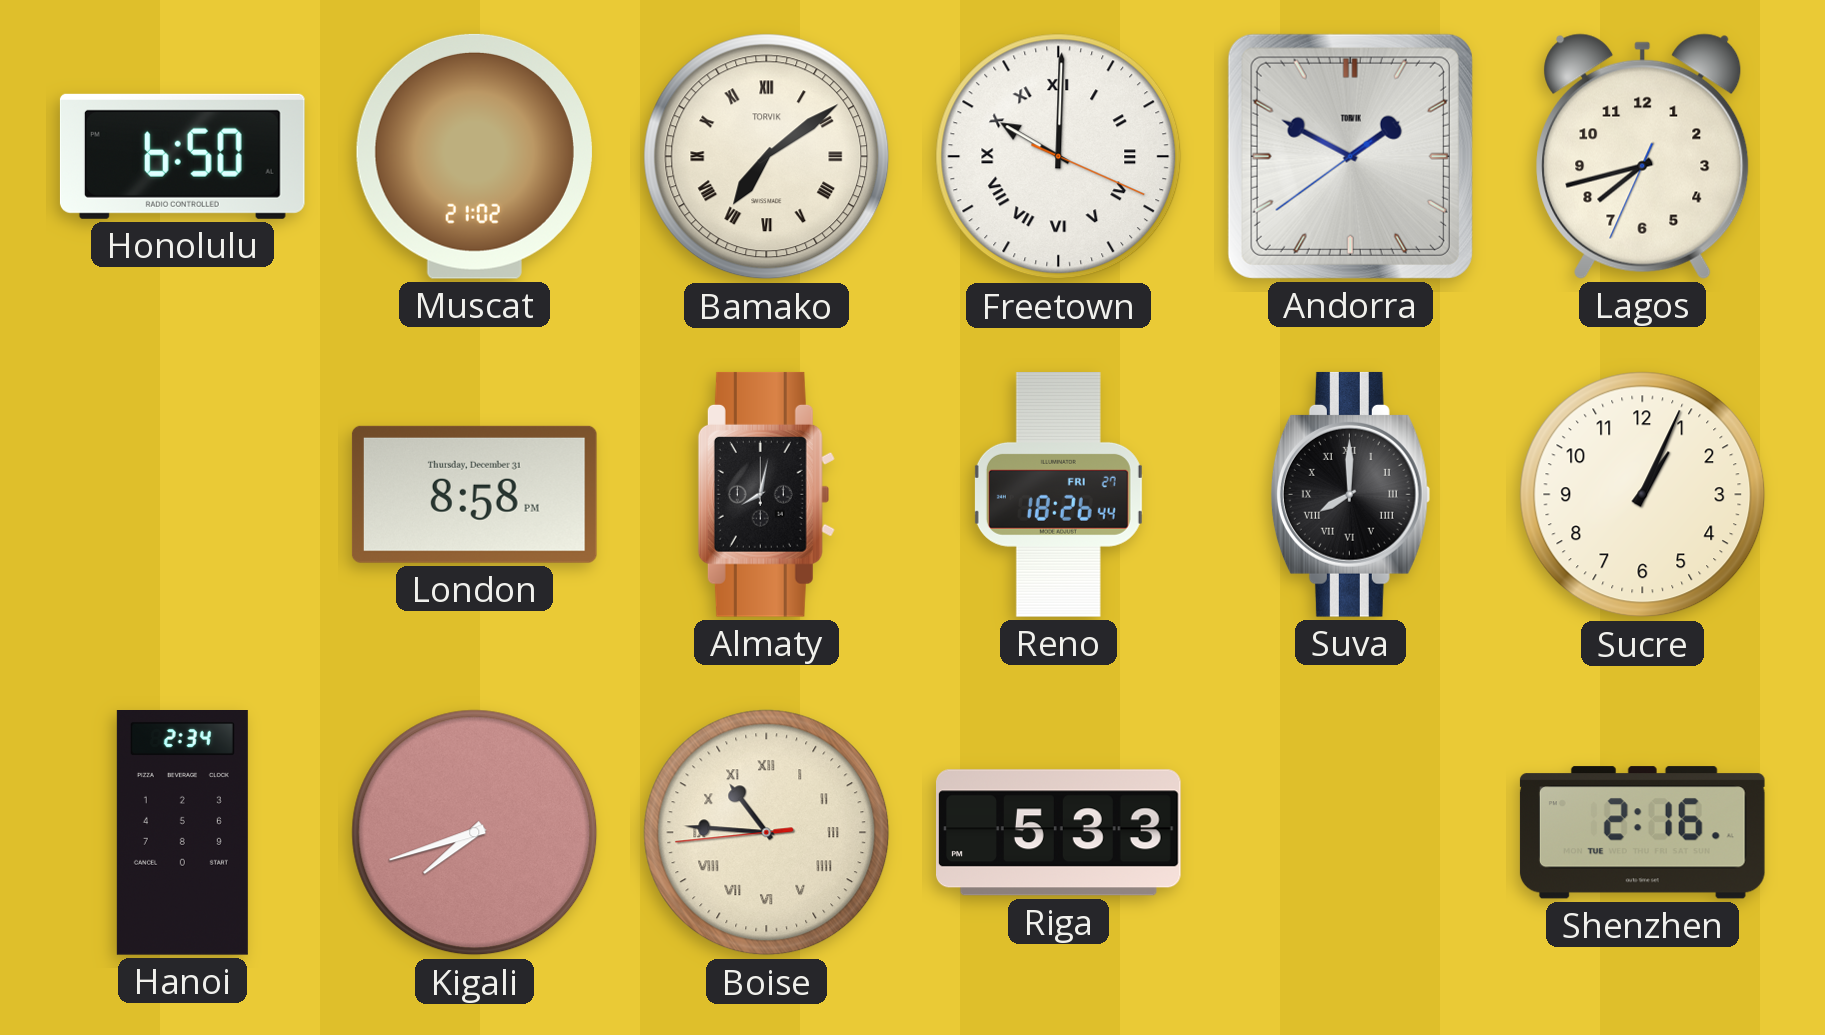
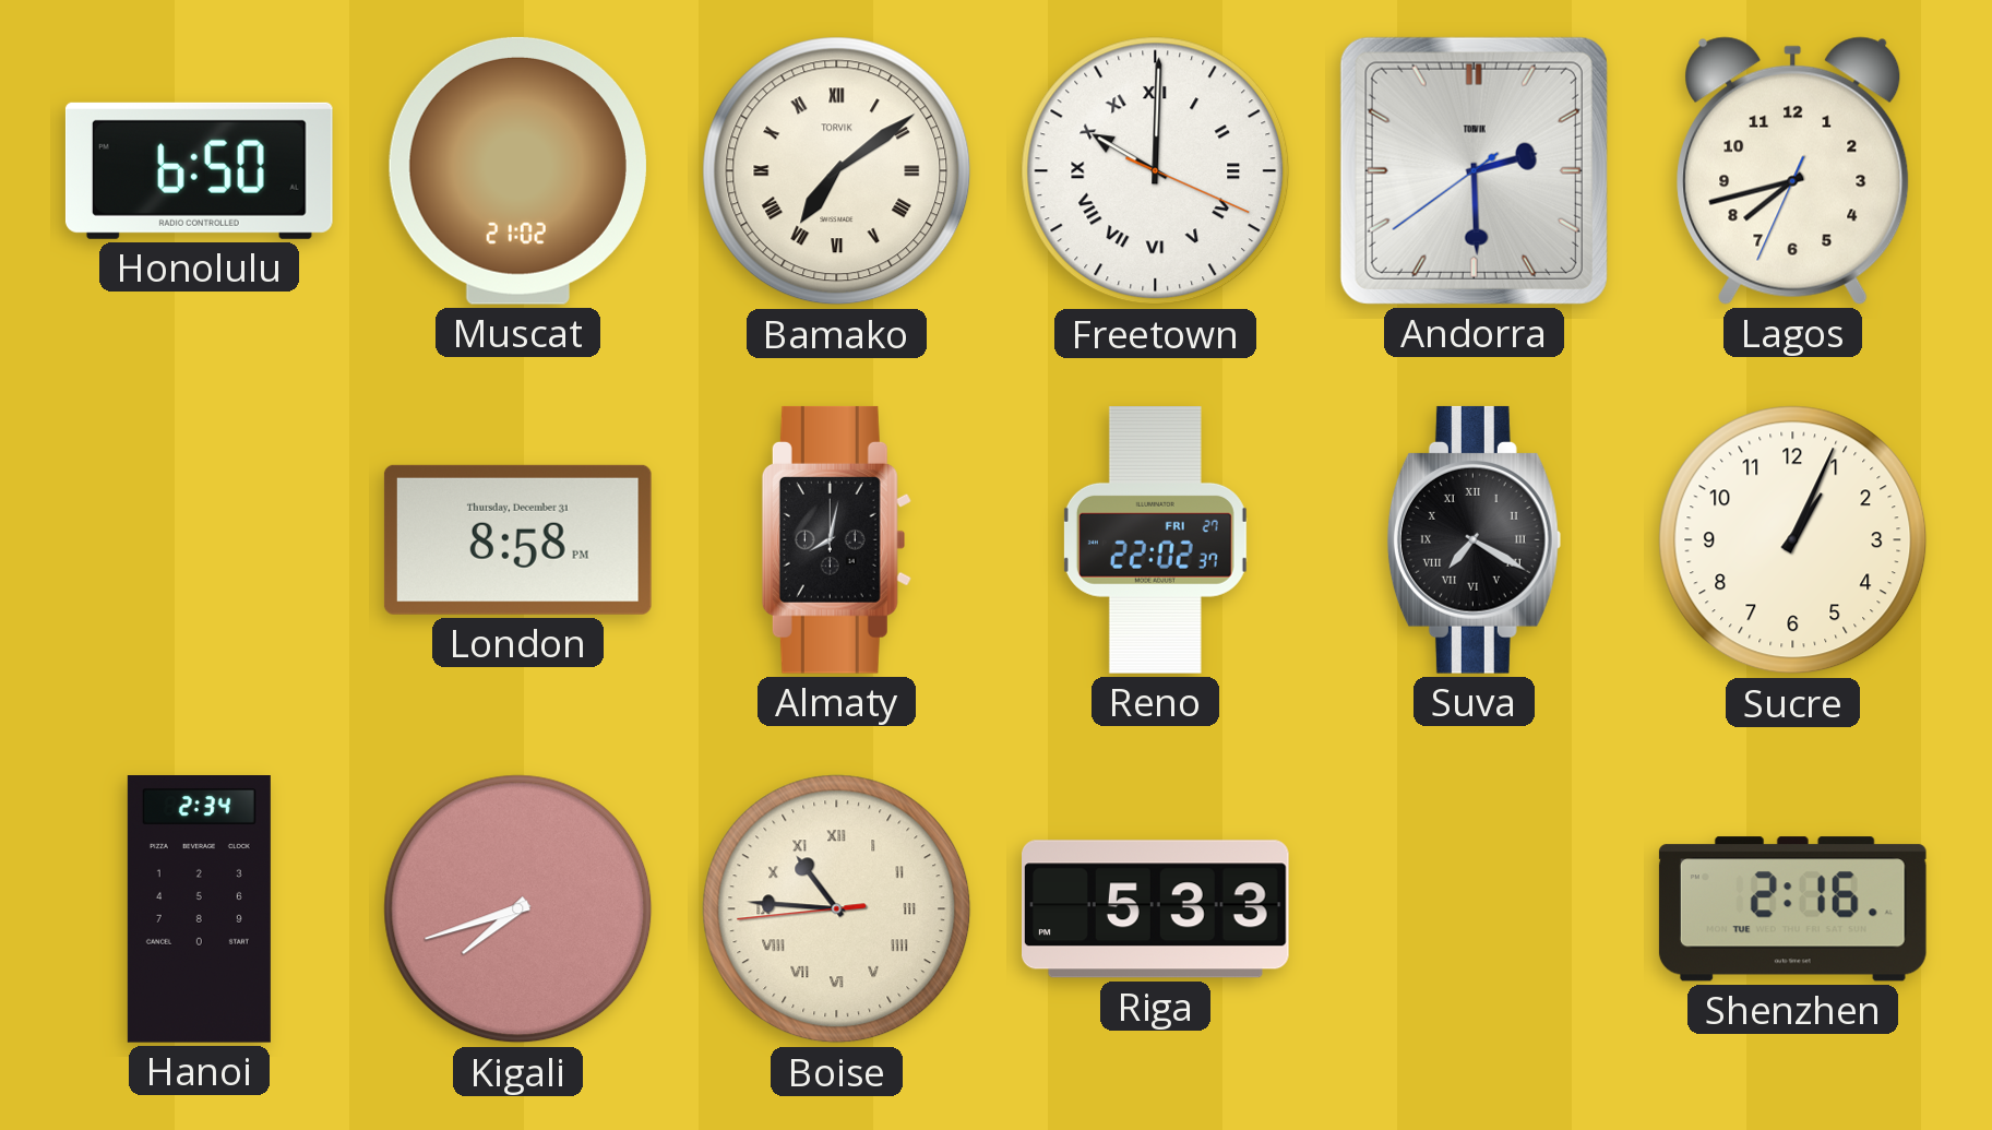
Andorra: 1:49 -> 2:29
Reno: 18:26 -> 22:02
Suva: 8:00 -> 7:20
